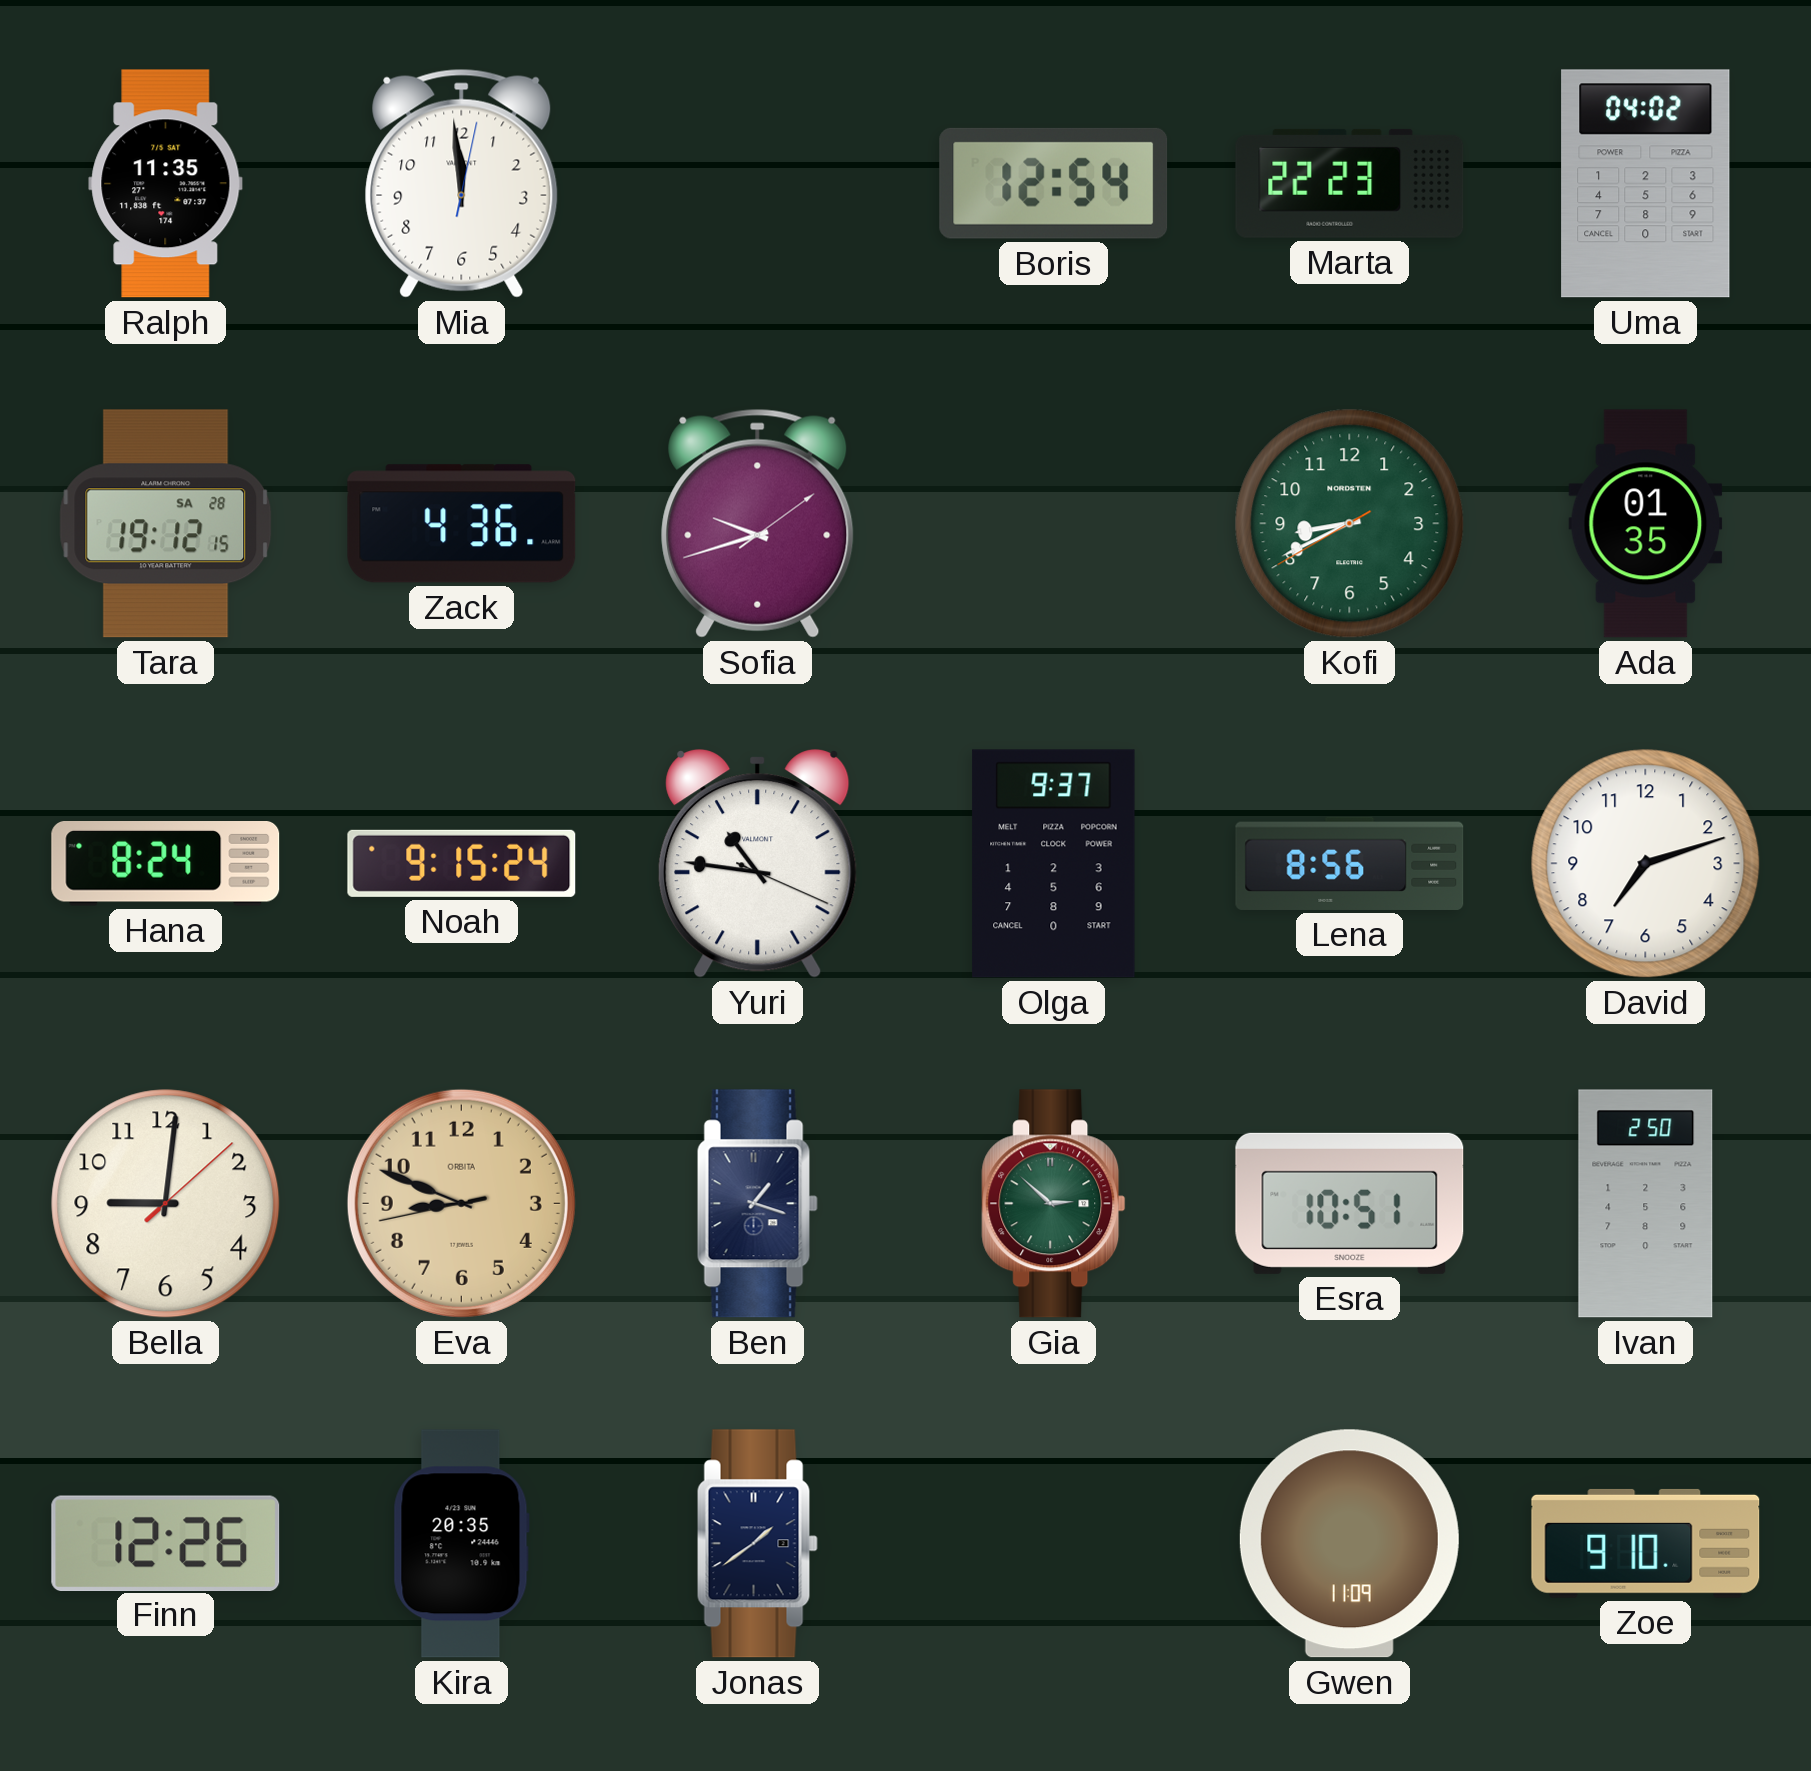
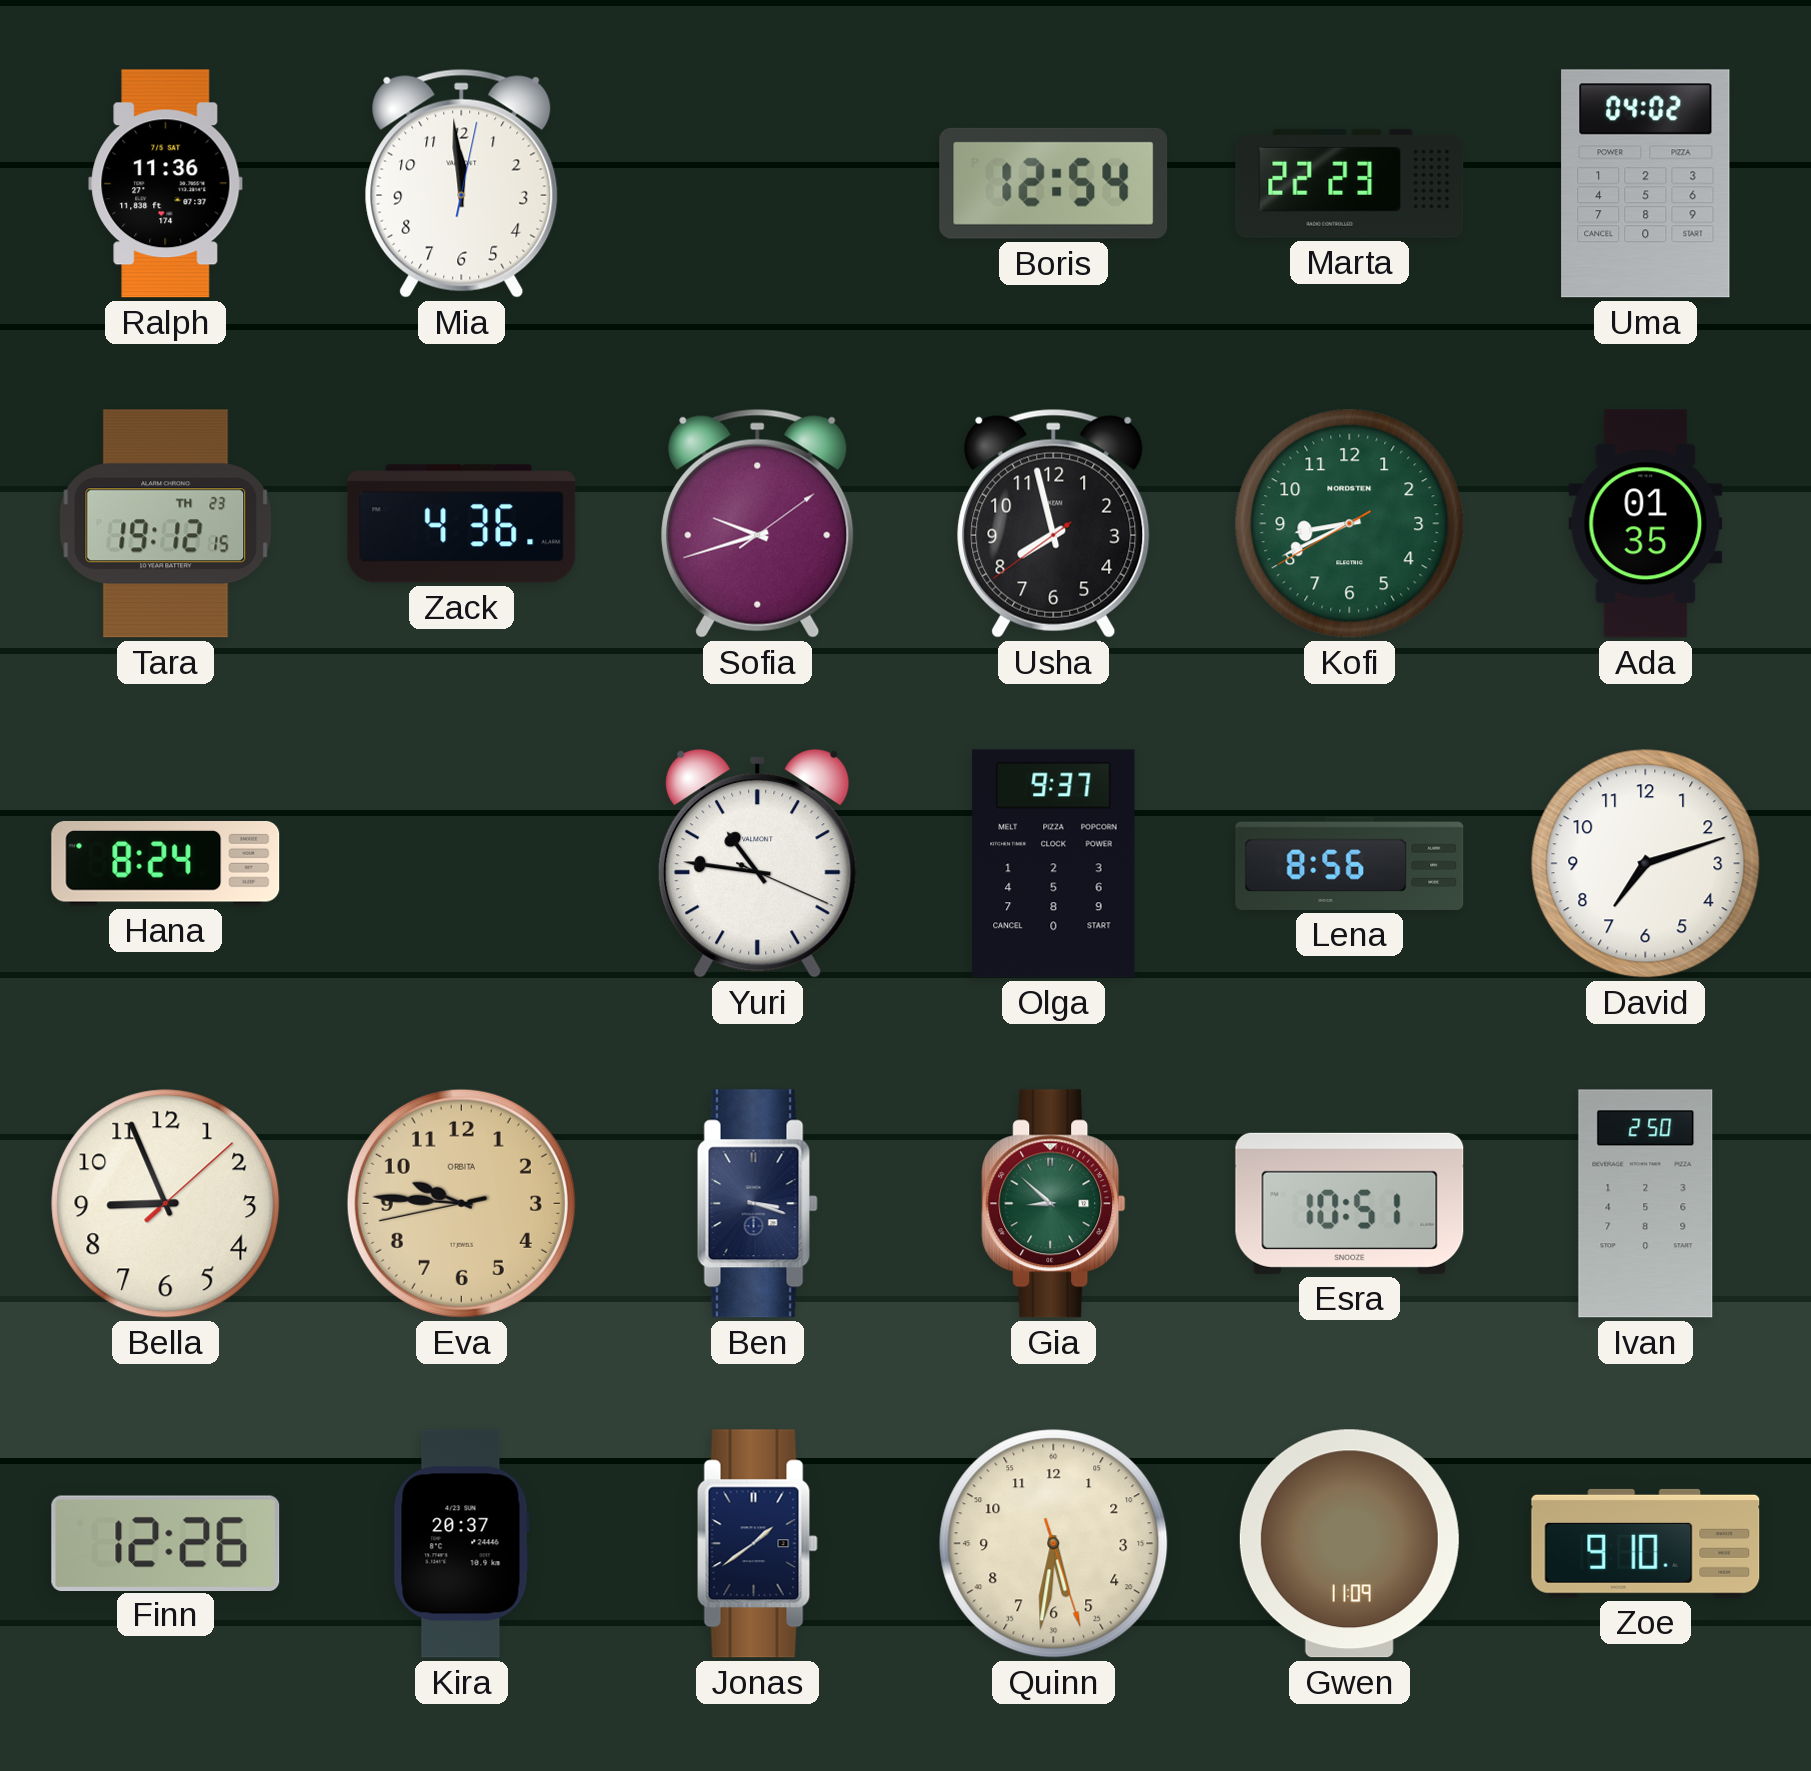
Ralph: 11:35 -> 11:36
Tara date: SA 28 -> TH 23
Usha: none -> 7:57
Noah: 9:15 -> none
Bella: 9:01 -> 8:56
Eva: 8:48 -> 9:45
Ben: 1:18 -> 3:18
Gia: 2:52 -> 8:52
Kira: 20:35 -> 20:37
Quinn: none -> 5:31
